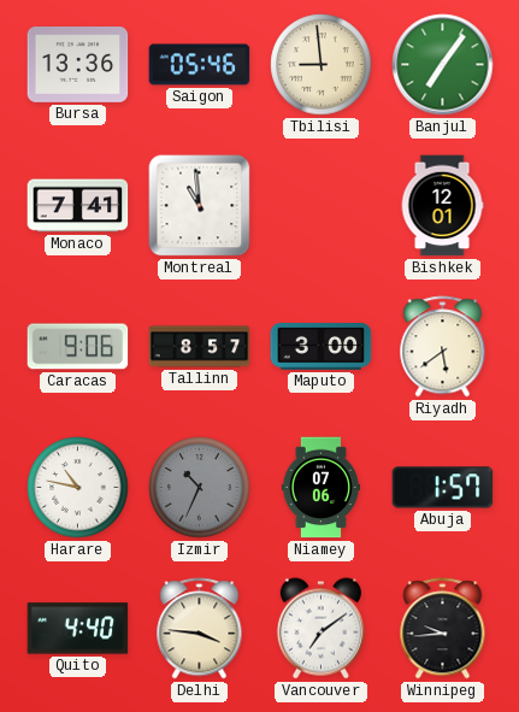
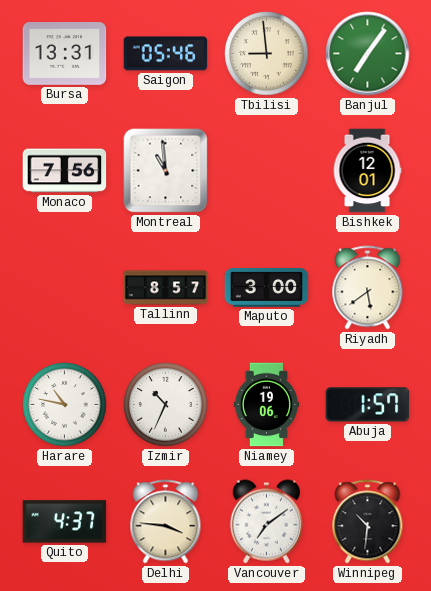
Bursa: 13:36 -> 13:31
Monaco: 7:41 -> 7:56
Caracas: 9:06 -> none
Izmir dial: grey -> white
Niamey: 07:06 -> 19:06
Quito: 4:40 -> 4:37
Winnipeg: 9:44 -> 10:31
